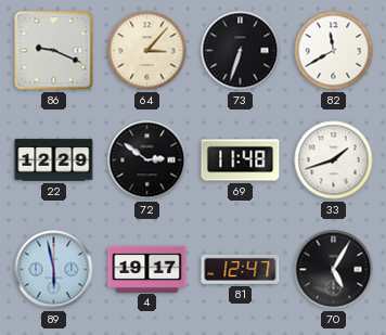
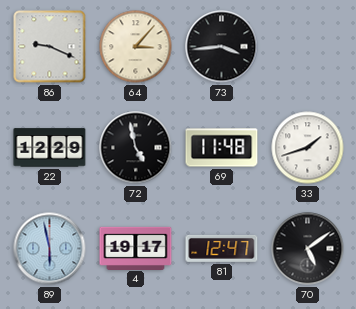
73: 6:33 -> 3:44
82: 11:40 -> none
72: 2:51 -> 4:58
70: 5:05 -> 5:09
